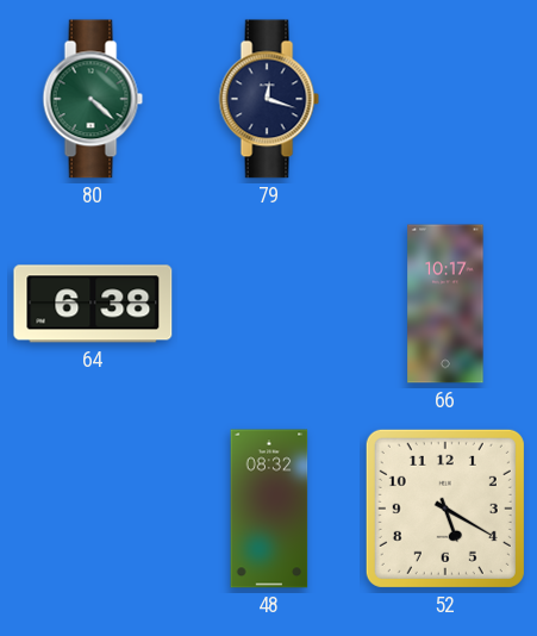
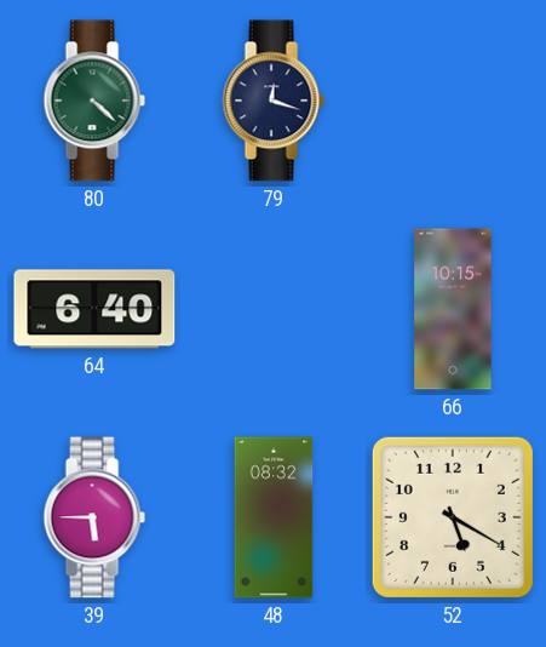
64: 6:38 -> 6:40
66: 10:17 -> 10:15
39: none -> 5:45
